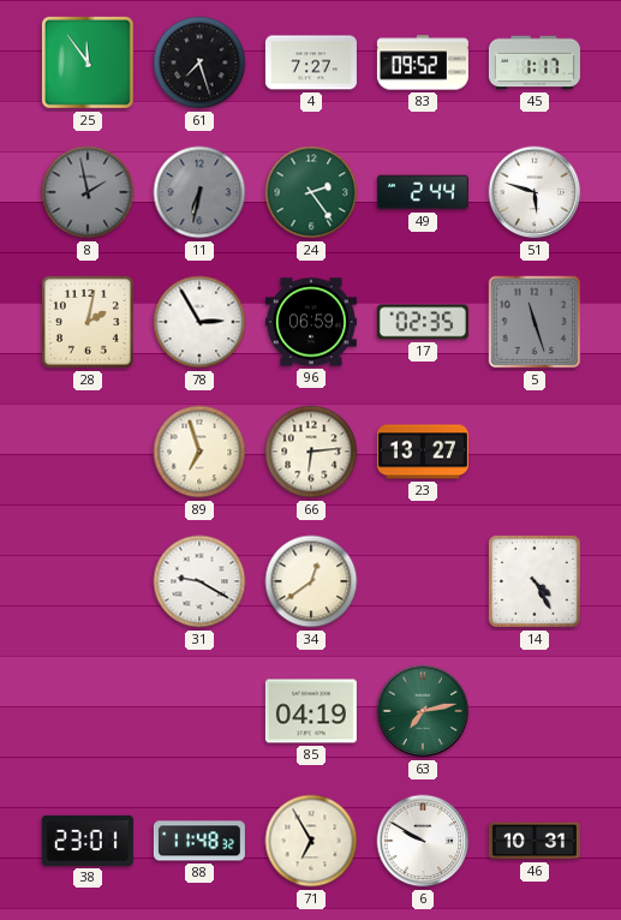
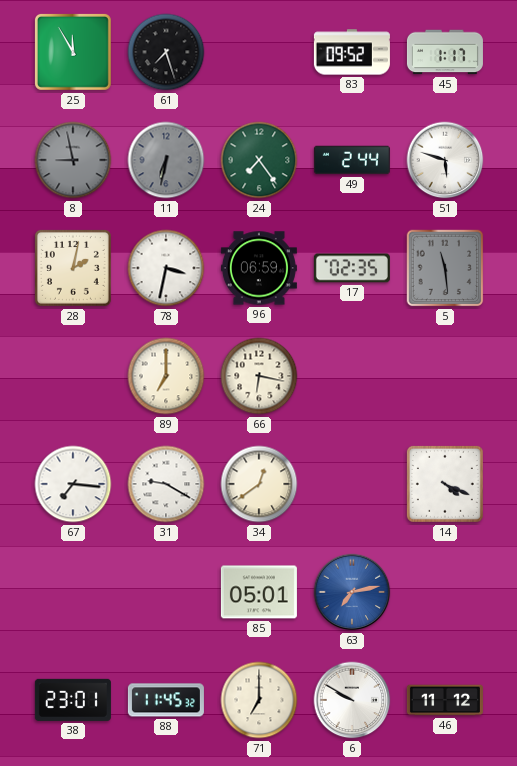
25: 11:54 -> 11:55
4: 7:27 -> none
8: 1:58 -> 8:58
24: 2:24 -> 7:24
78: 2:55 -> 3:32
5: 11:27 -> 11:29
89: 6:57 -> 7:00
66: 6:14 -> 6:17
23: 13:27 -> none
67: none -> 7:16
14: 4:25 -> 4:19
85: 04:19 -> 05:01
63 dial: green -> blue
88: 11:48 -> 11:45
71: 6:55 -> 7:00
46: 10:31 -> 11:12
